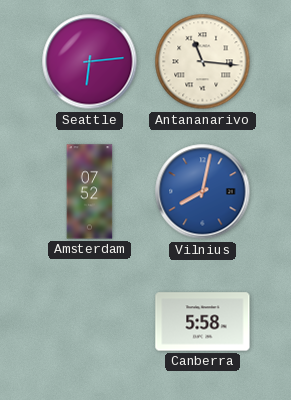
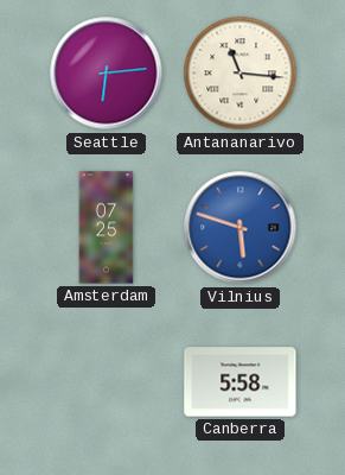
Amsterdam: 07:52 -> 07:25
Vilnius: 8:02 -> 5:48
